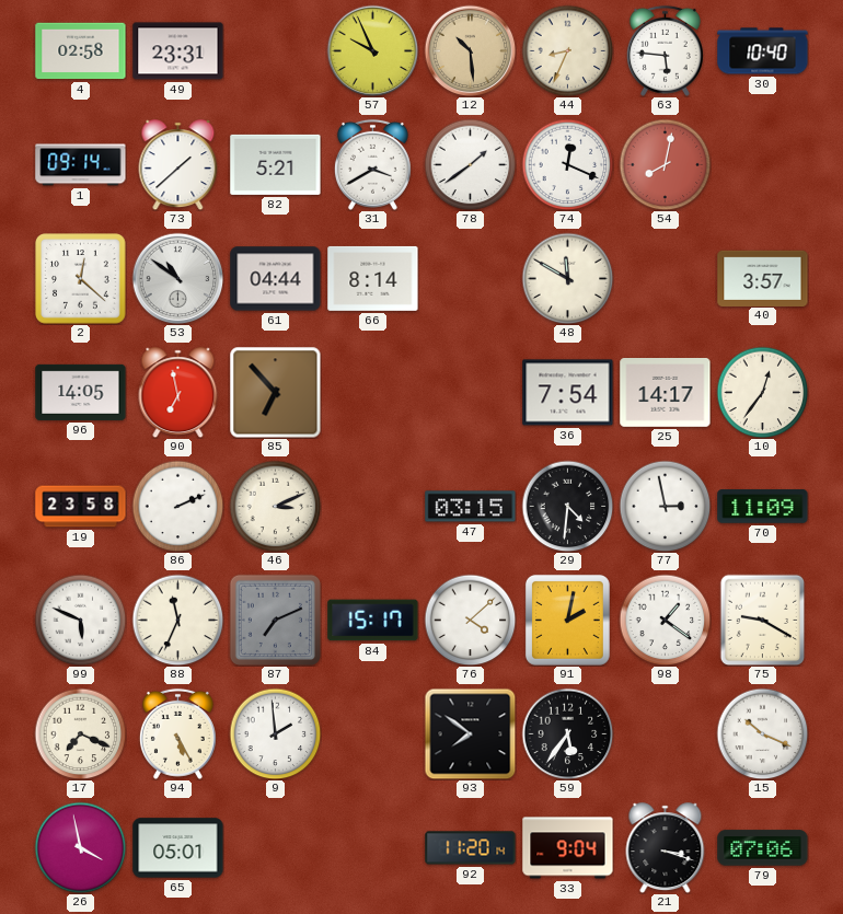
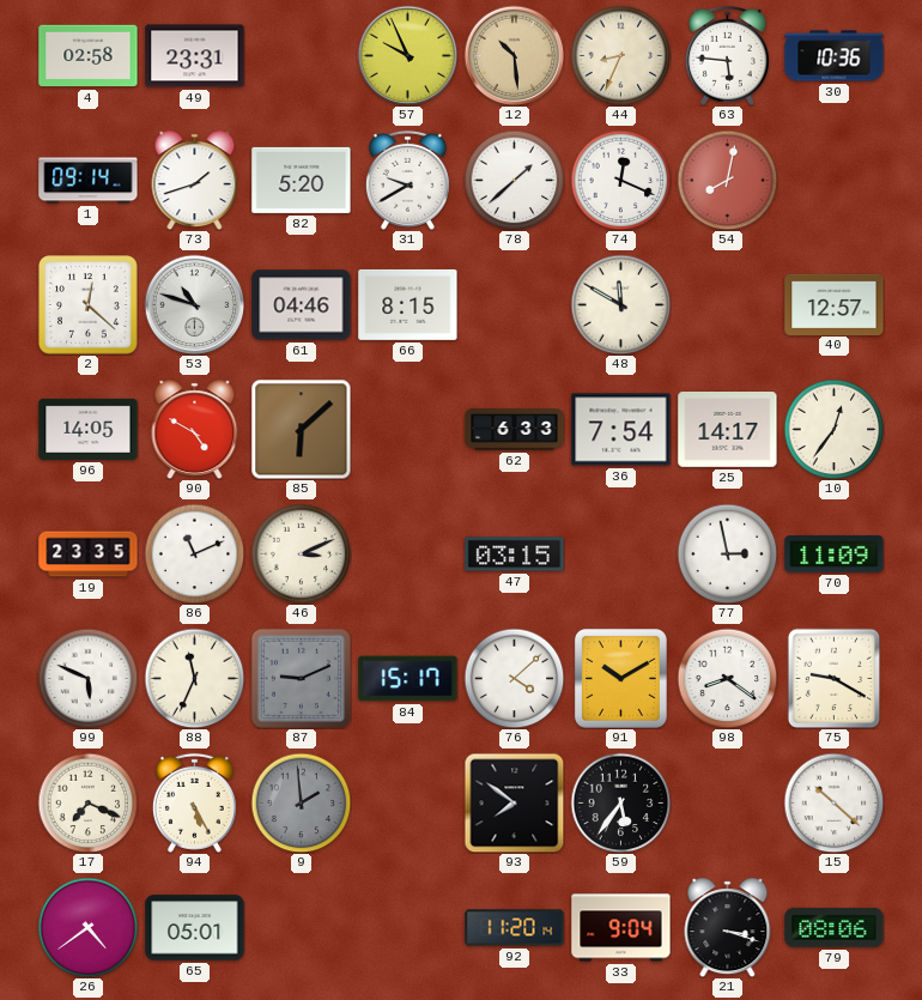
30: 10:40 -> 10:36
73: 1:38 -> 1:42
82: 5:21 -> 5:20
31: 3:40 -> 9:40
78: 1:39 -> 1:38
53: 10:51 -> 10:48
61: 04:44 -> 04:46
66: 8:14 -> 8:15
40: 3:57 -> 12:57
90: 6:58 -> 4:50
85: 6:53 -> 6:08
62: none -> 6:33
19: 23:58 -> 23:35
86: 2:11 -> 11:11
29: 4:31 -> none
87: 7:11 -> 9:11
91: 2:02 -> 10:10
98: 1:21 -> 8:21
9 dial: white -> grey
15: 10:19 -> 10:22
26: 3:58 -> 4:39
79: 07:06 -> 08:06
